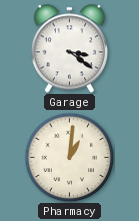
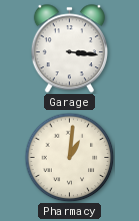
Garage: 3:21 -> 3:16
